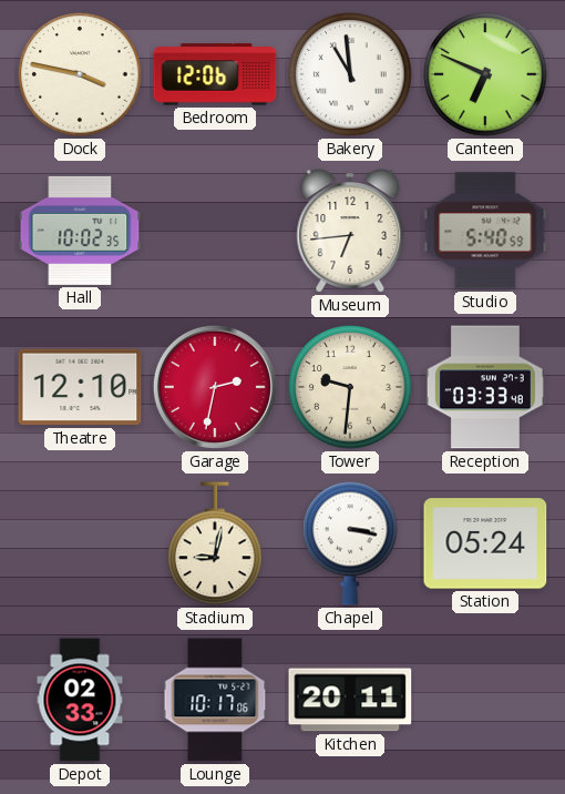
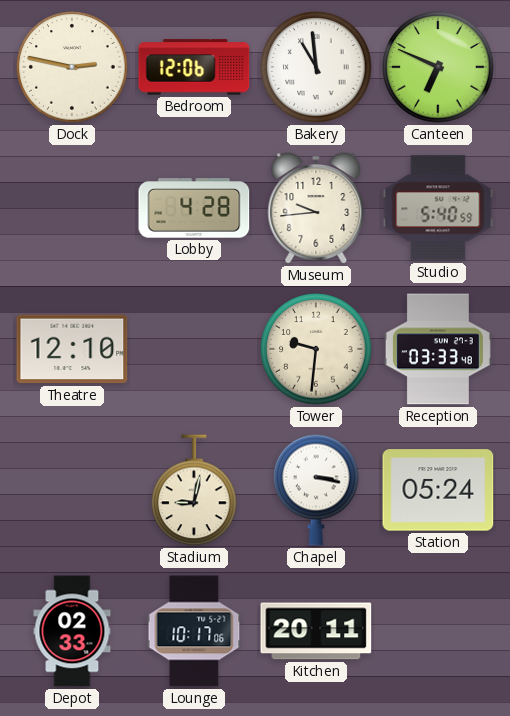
Dock: 3:47 -> 2:47
Hall: 10:02 -> none
Lobby: none -> 4:28
Museum: 6:44 -> 9:44
Garage: 2:32 -> none
